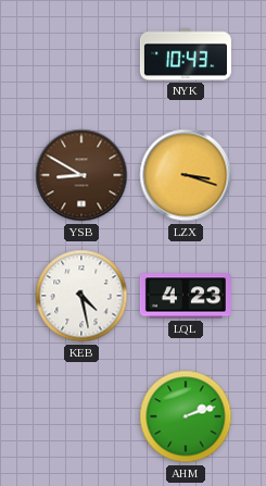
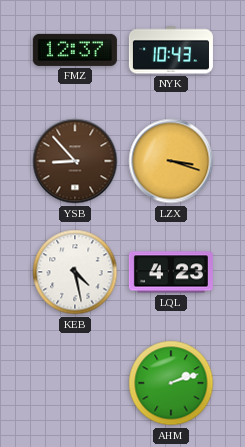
FMZ: none -> 12:37
YSB: 8:50 -> 8:53
